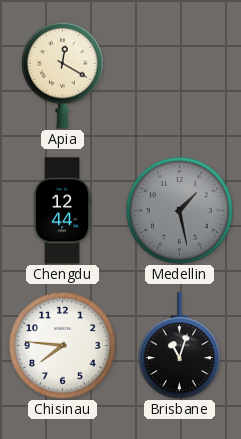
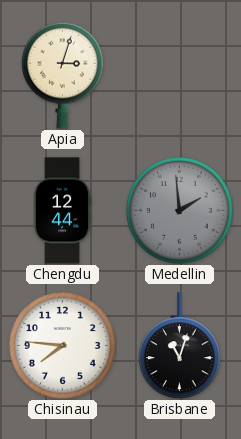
Apia: 12:20 -> 3:03
Medellin: 1:28 -> 1:59
